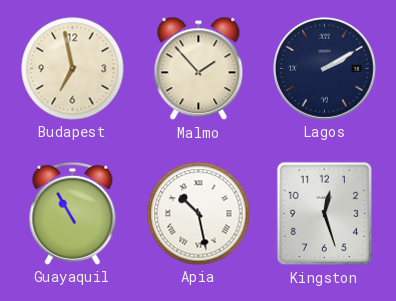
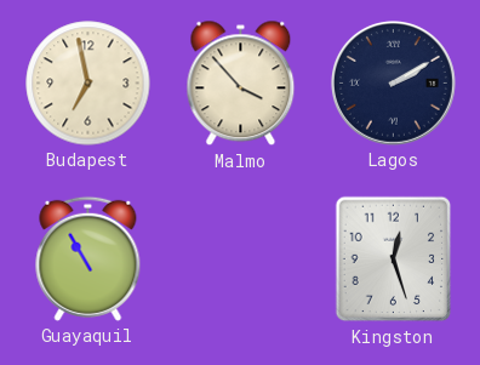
Malmo: 1:53 -> 3:53
Apia: 10:28 -> none
